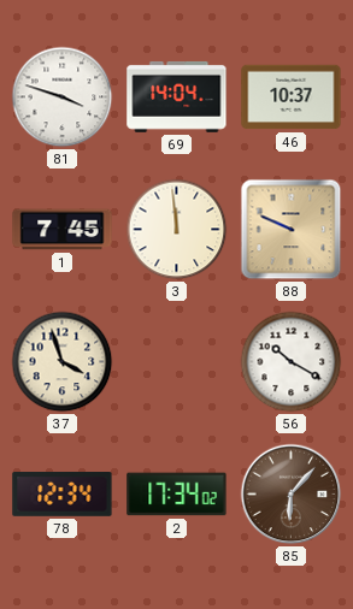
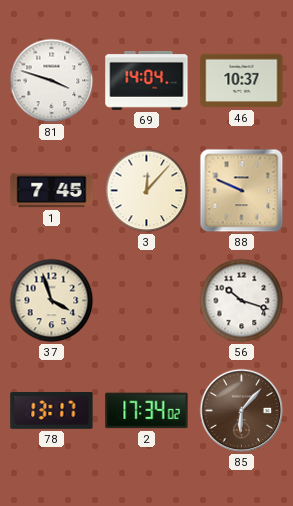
3: 11:59 -> 12:07
56: 10:20 -> 10:18
78: 12:34 -> 13:17
